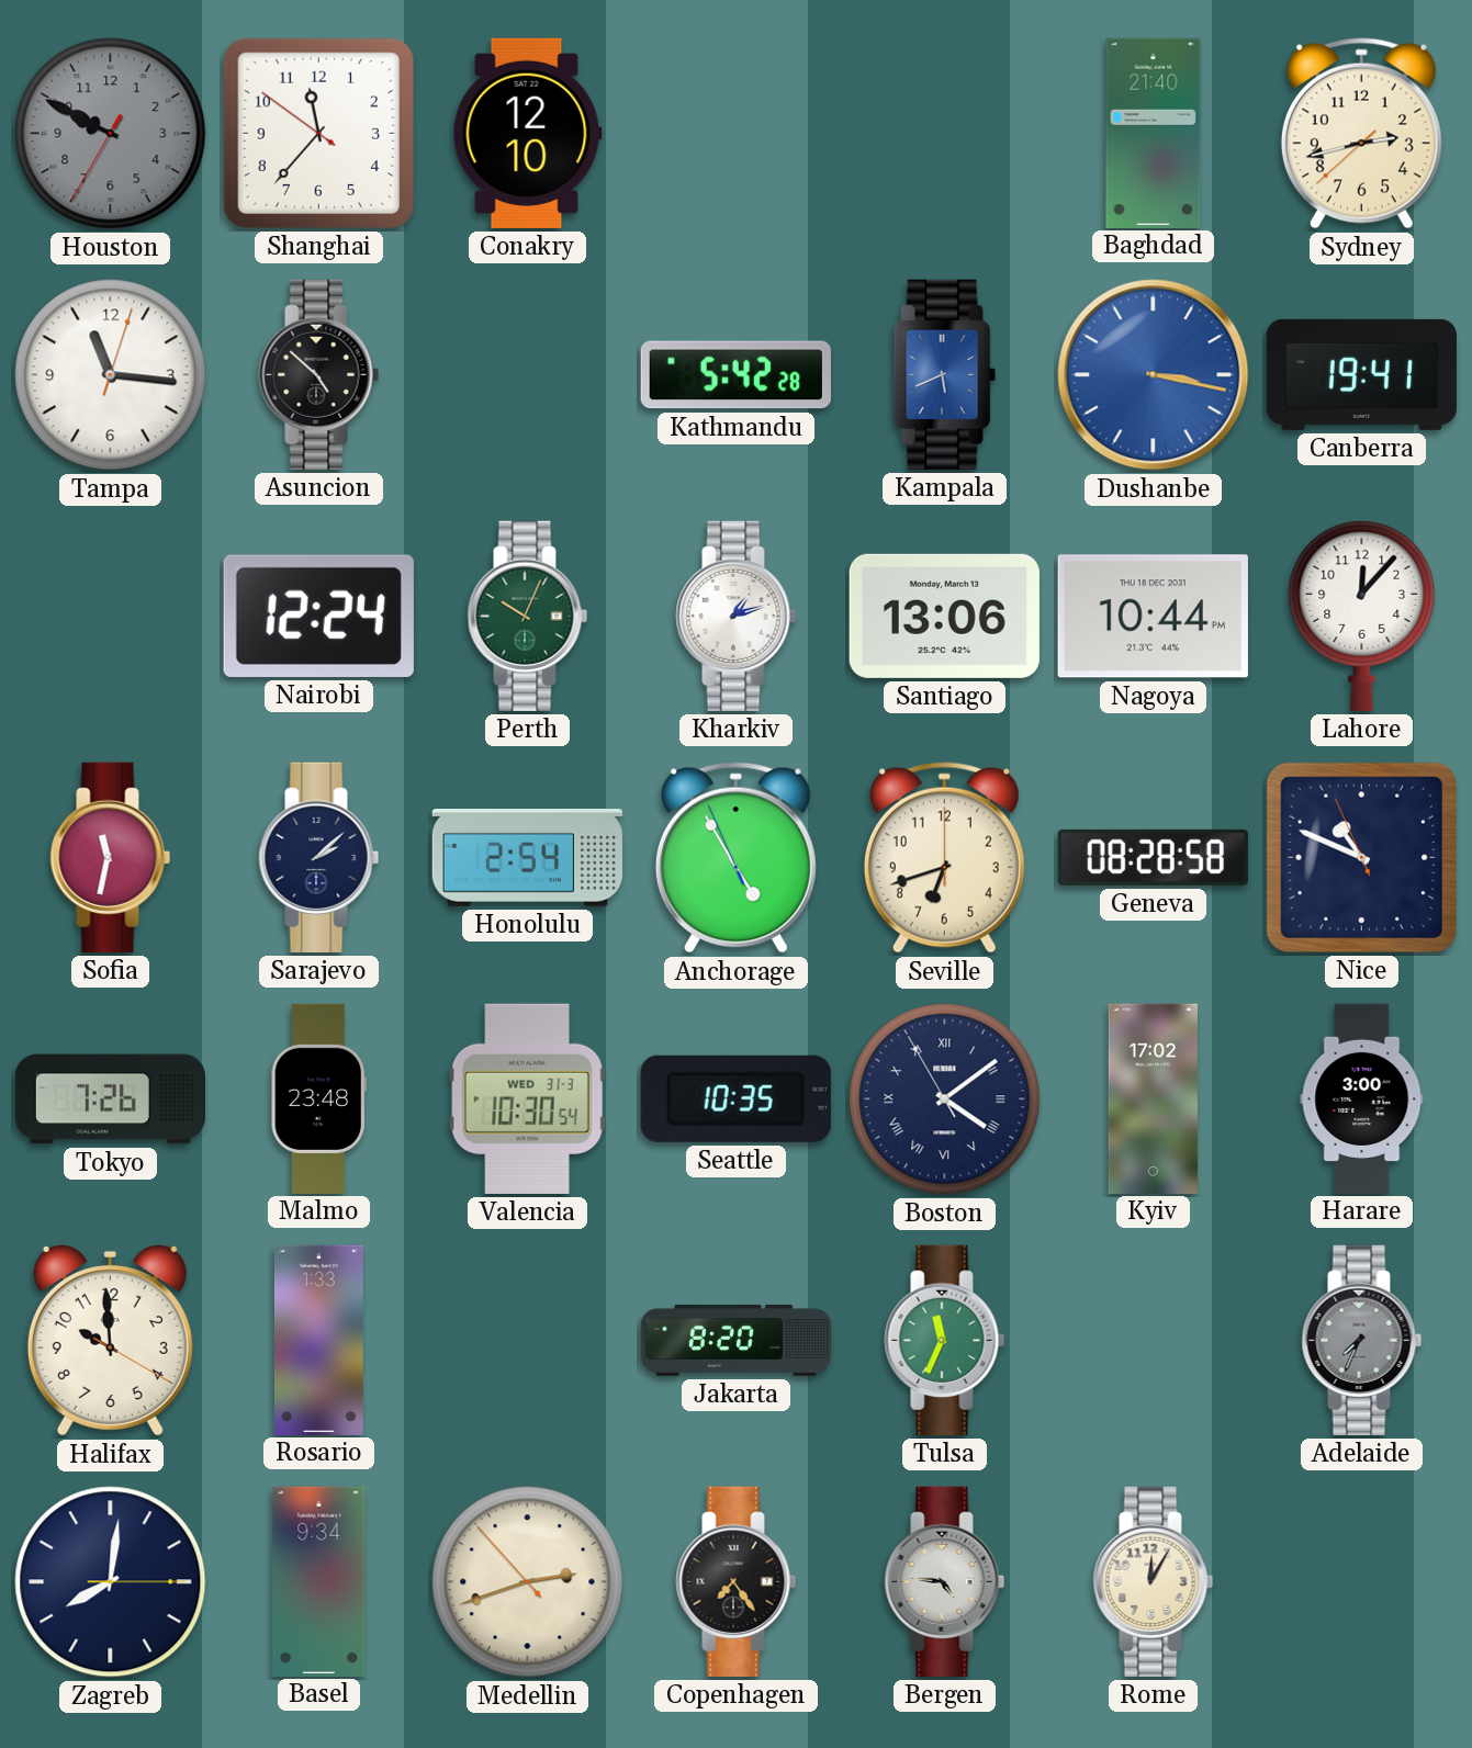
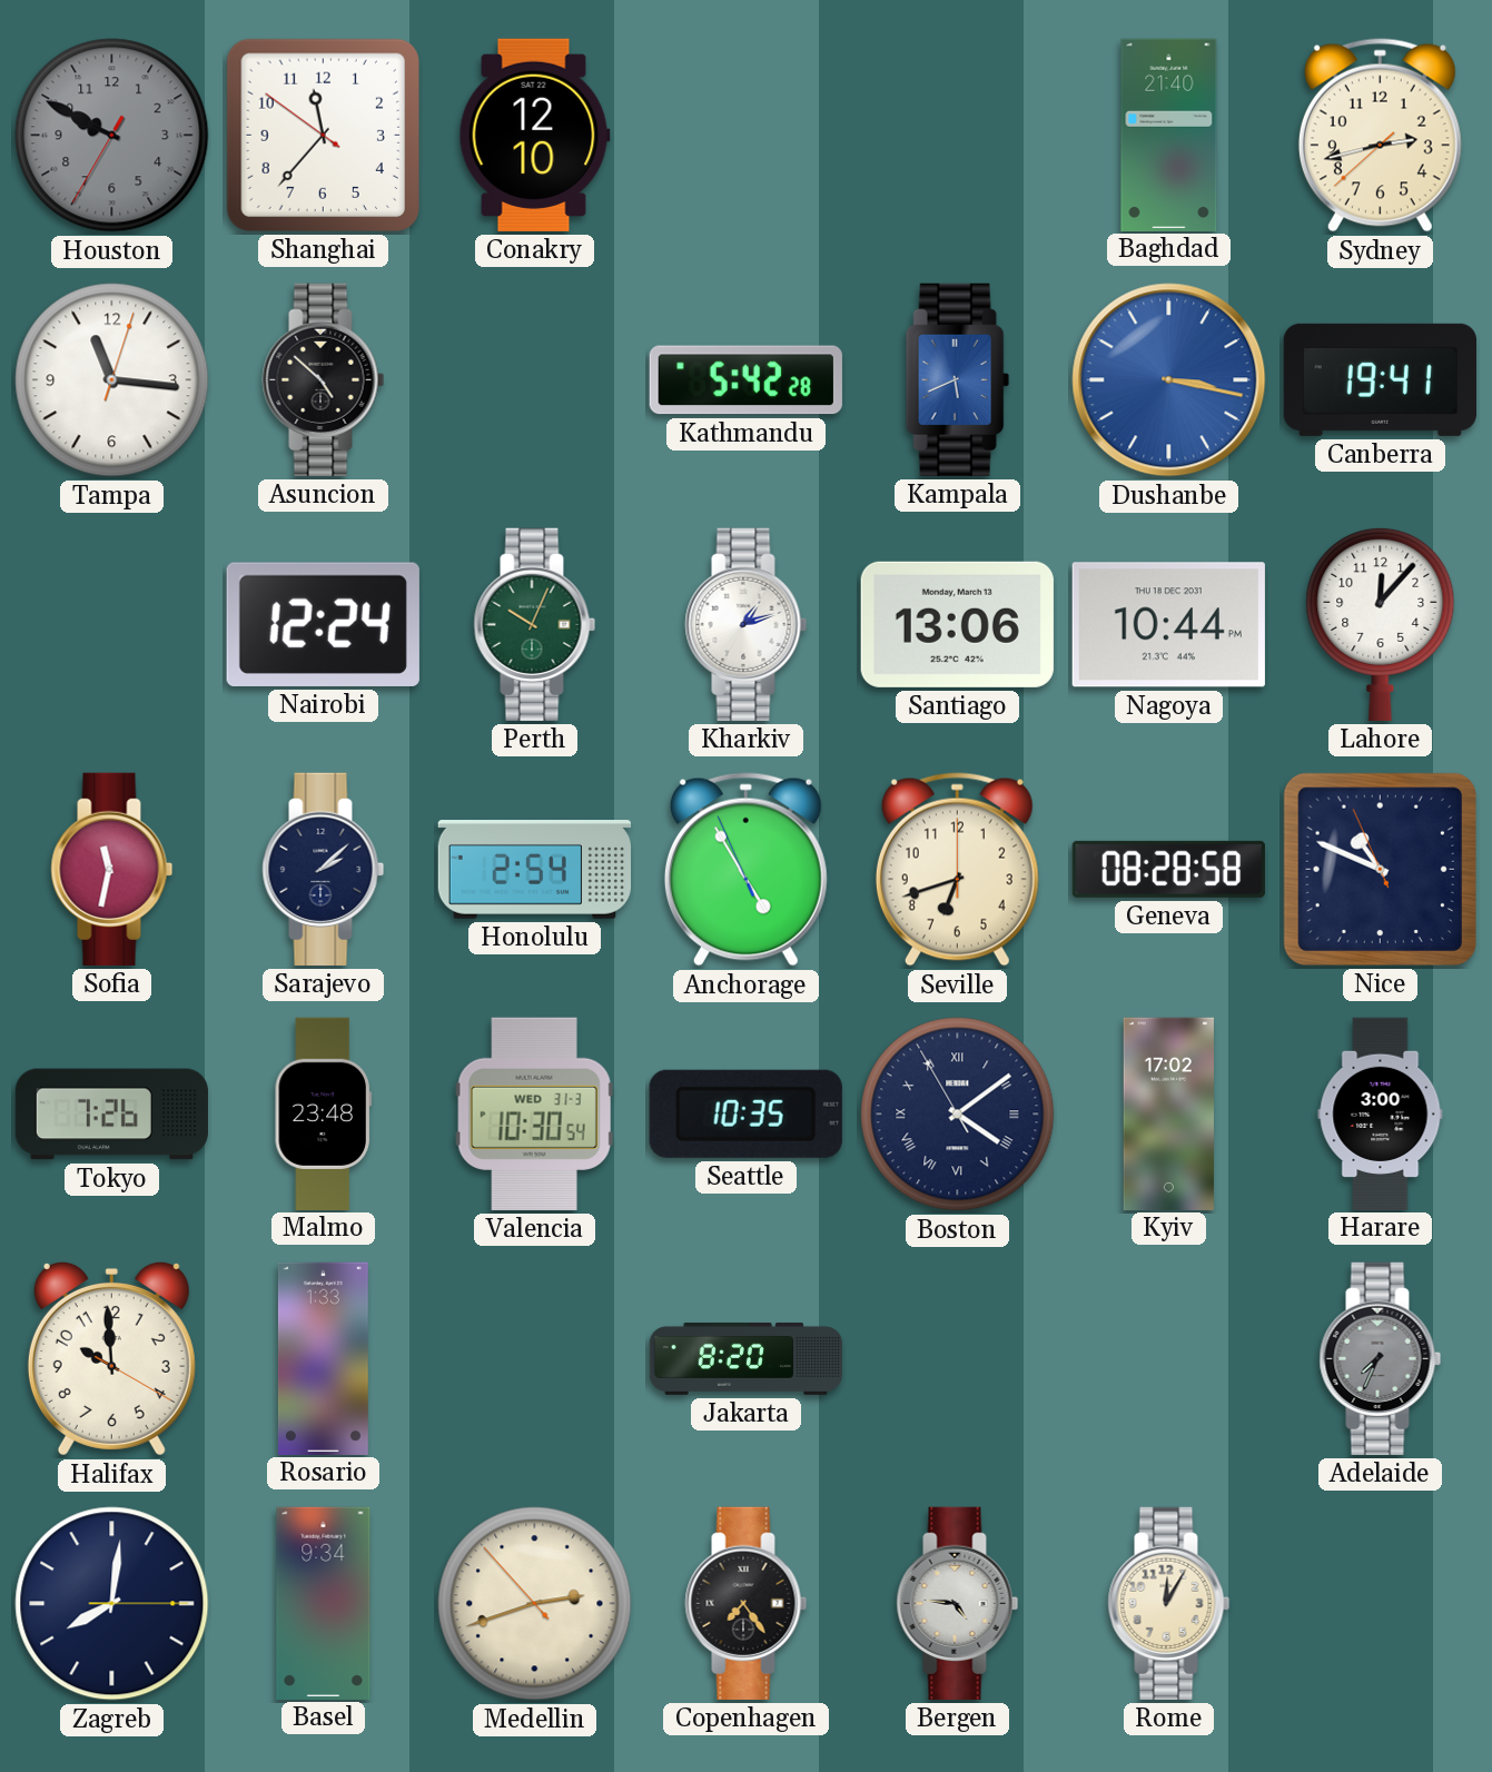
Tulsa: 11:34 -> none
